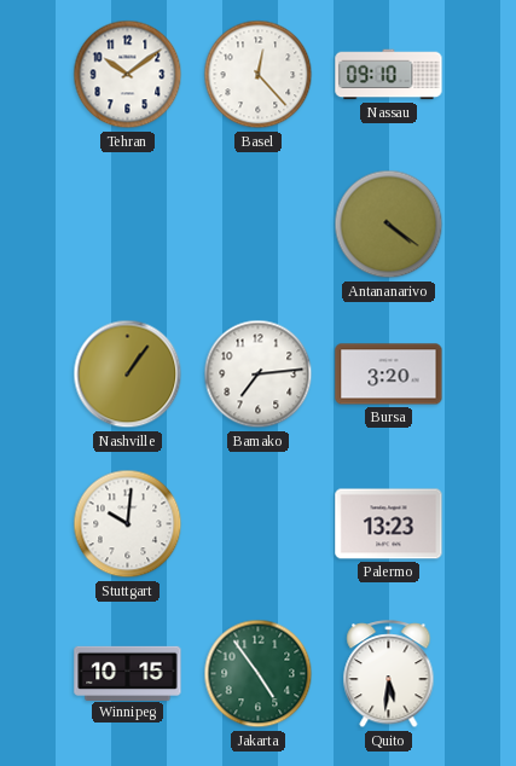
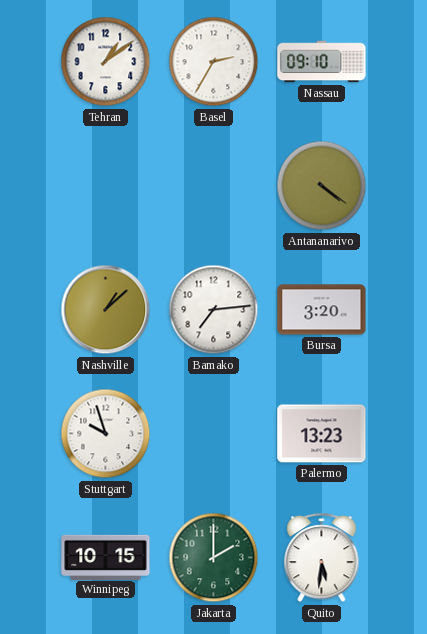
Tehran: 10:09 -> 1:09
Basel: 12:23 -> 2:35
Nashville: 1:06 -> 1:08
Stuttgart: 10:01 -> 9:57
Jakarta: 4:54 -> 2:00
